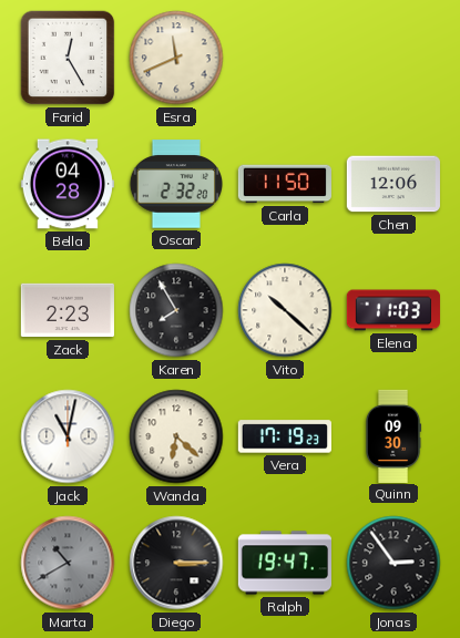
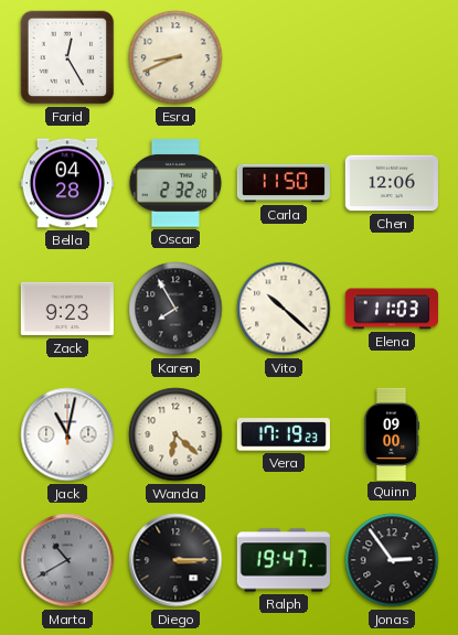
Esra: 11:41 -> 8:41
Zack: 2:23 -> 9:23
Quinn: 09:30 -> 09:00
